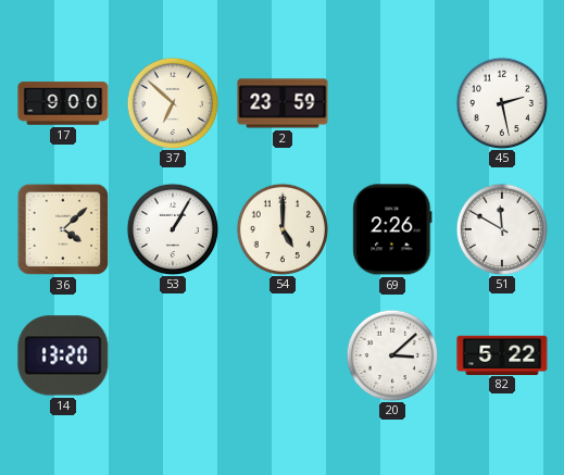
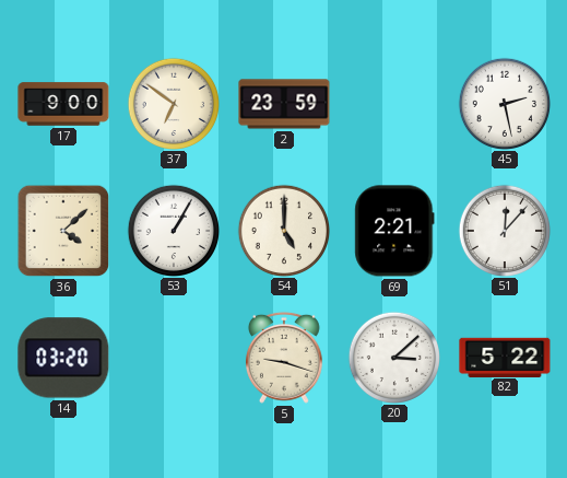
37: 6:52 -> 6:51
69: 2:26 -> 2:21
51: 11:50 -> 12:07
14: 13:20 -> 03:20
5: none -> 9:18
